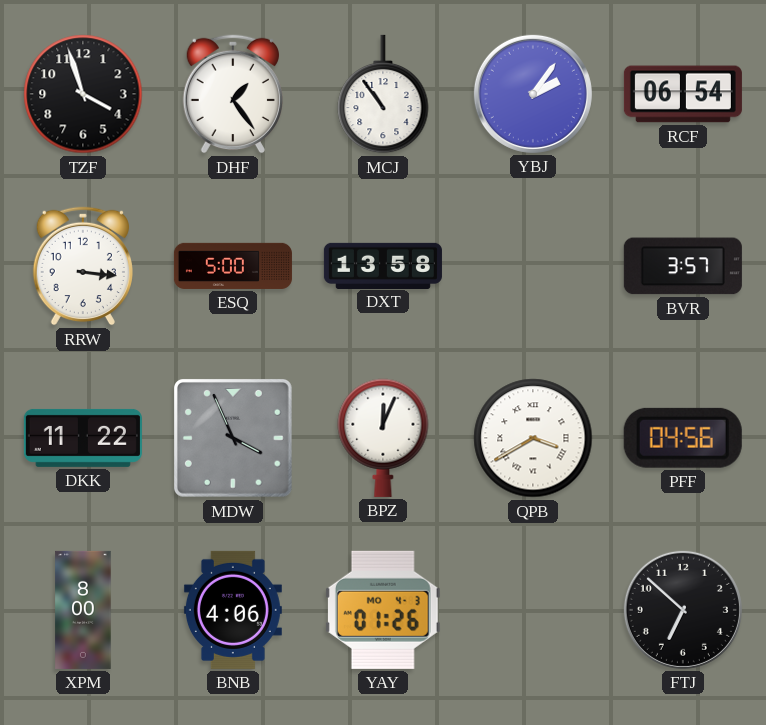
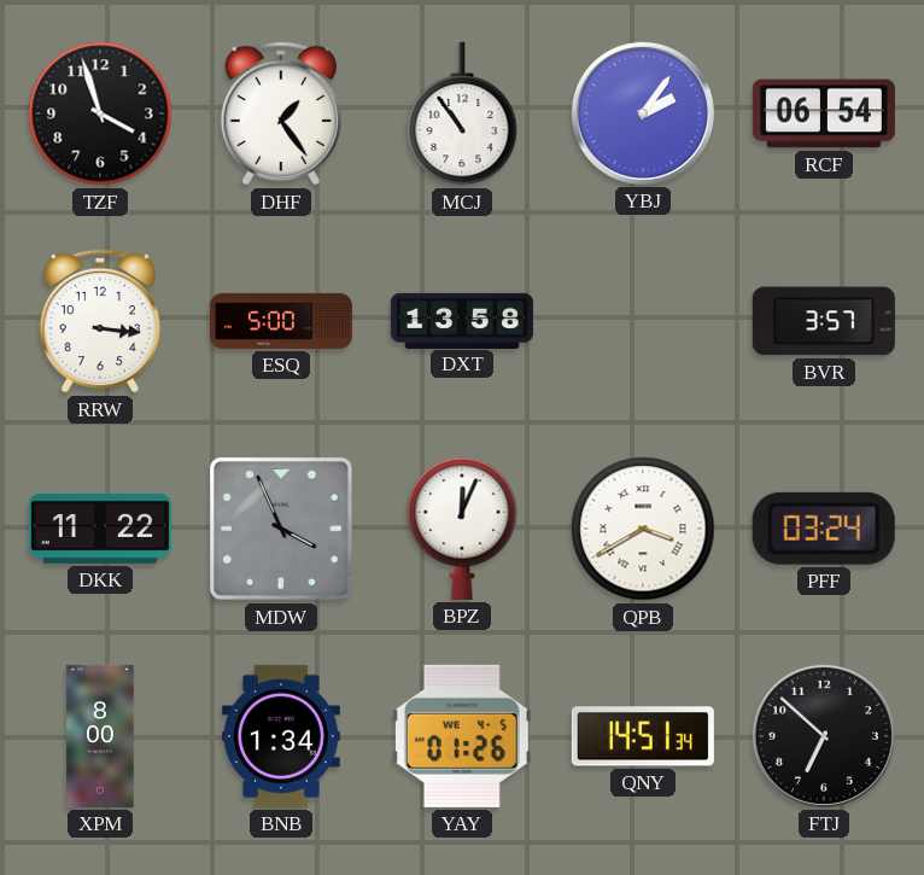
PFF: 04:56 -> 03:24
BNB: 4:06 -> 1:34
YAY date: MO 4-3 -> WE 4-5
QNY: none -> 14:51
